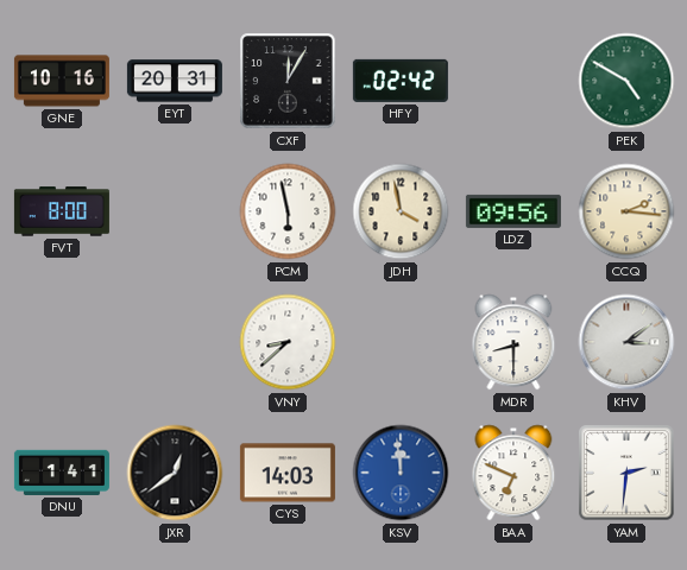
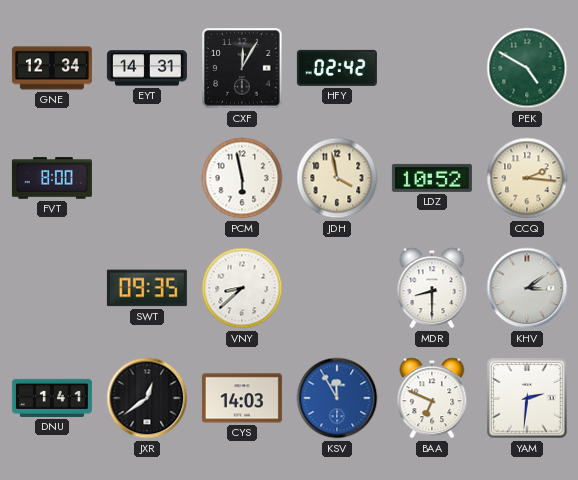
GNE: 10:16 -> 12:34
EYT: 20:31 -> 14:31
LDZ: 09:56 -> 10:52
SWT: none -> 09:35
KSV: 11:59 -> 11:55
